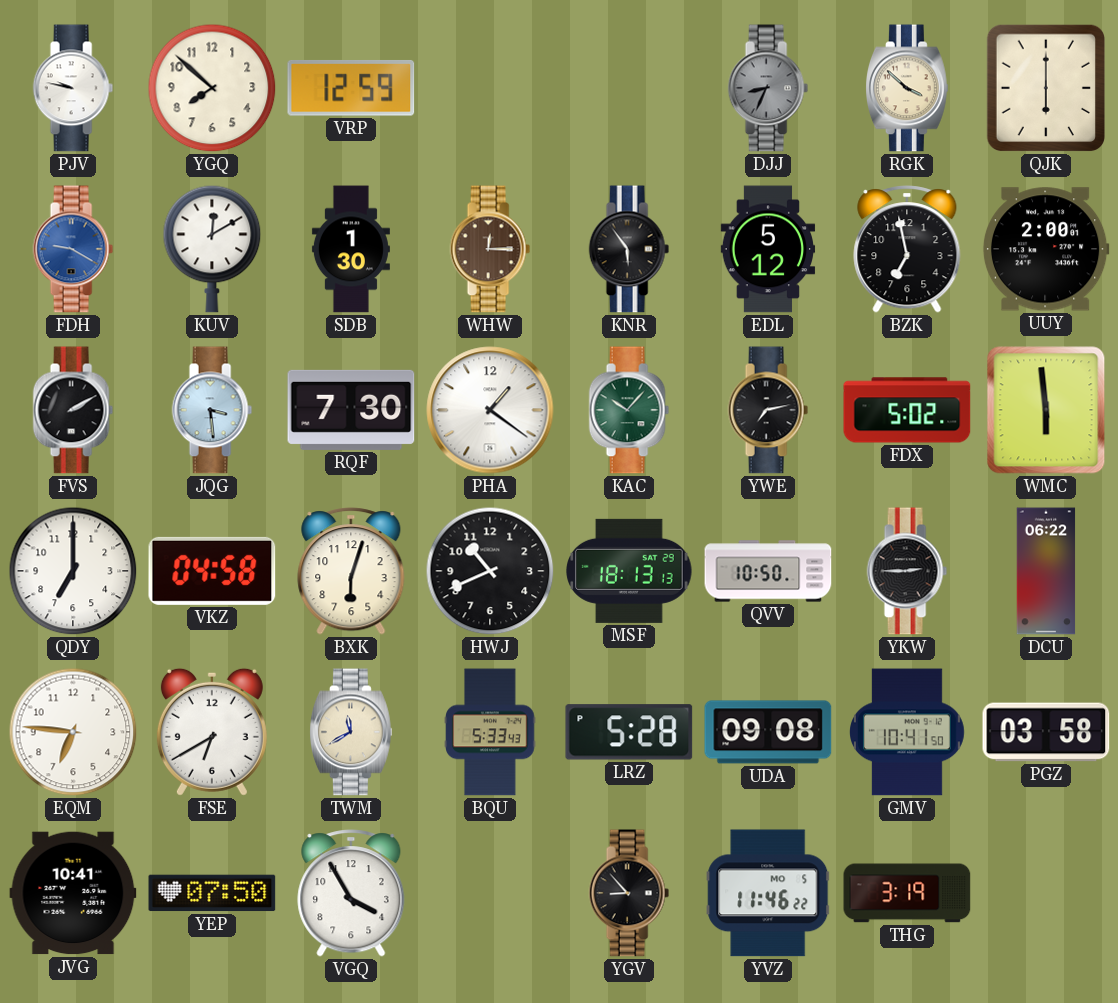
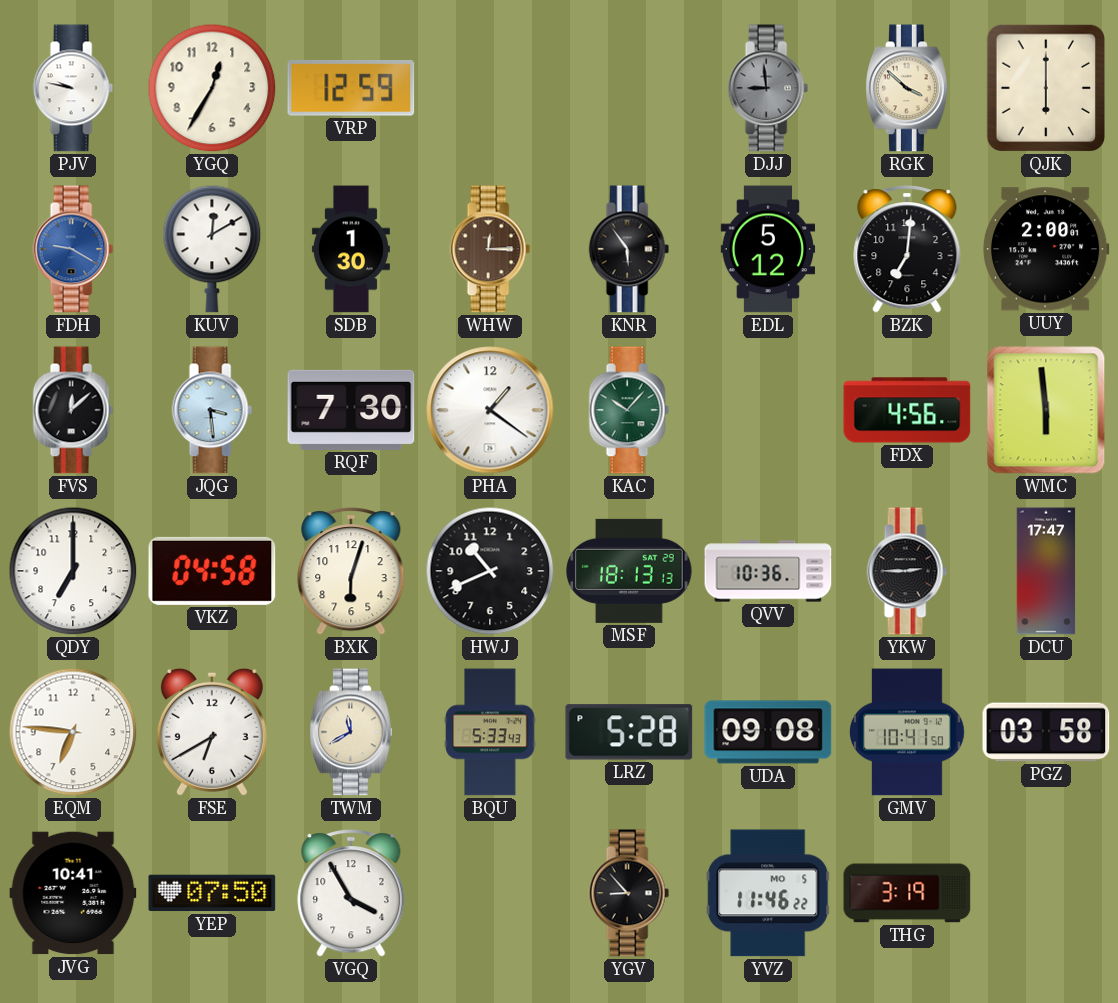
YGQ: 7:52 -> 12:35
DJJ: 8:34 -> 8:59
BZK: 6:58 -> 7:01
FVS: 2:10 -> 12:08
YWE: 7:13 -> none
FDX: 5:02 -> 4:56
QVV: 10:50 -> 10:36
DCU: 06:22 -> 17:47
